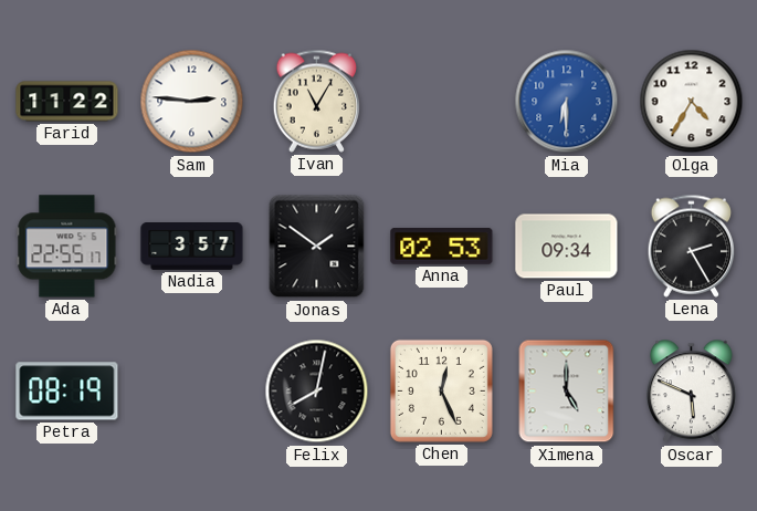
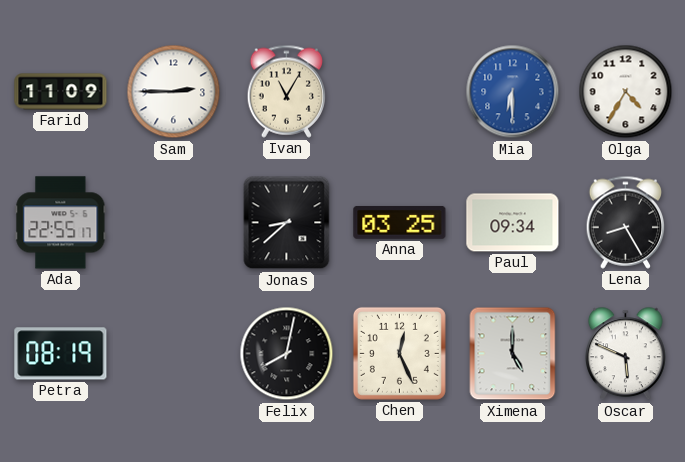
Farid: 11:22 -> 11:09
Sam: 2:46 -> 2:45
Nadia: 3:57 -> none
Jonas: 1:51 -> 8:38
Anna: 02:53 -> 03:25
Lena: 2:25 -> 8:25
